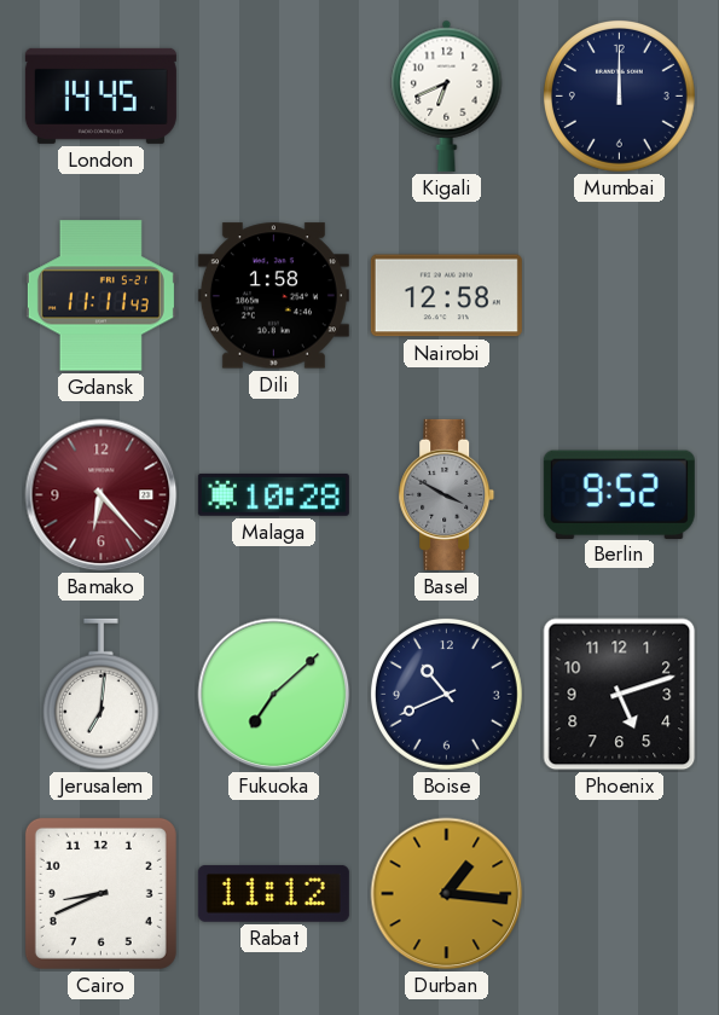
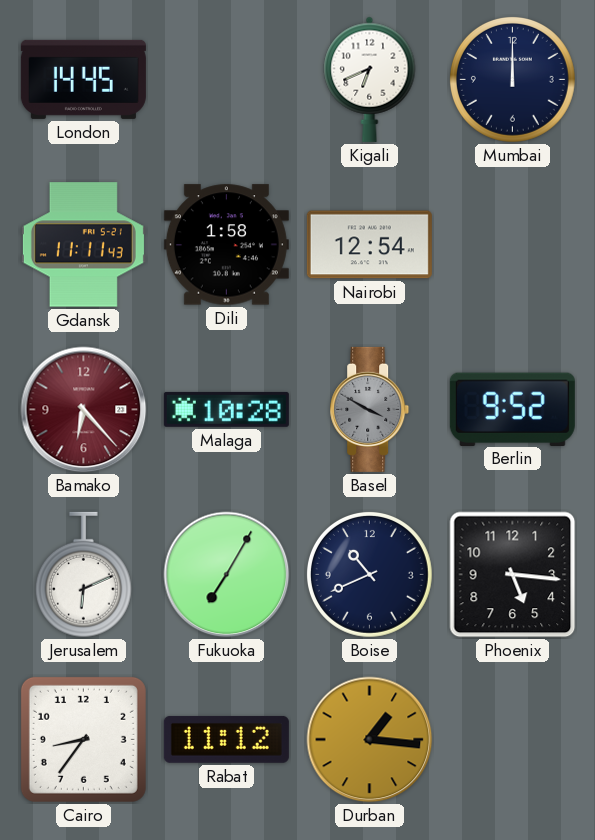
Nairobi: 12:58 -> 12:54
Jerusalem: 7:01 -> 6:11
Fukuoka: 7:08 -> 7:05
Phoenix: 5:12 -> 5:16
Cairo: 8:41 -> 8:36
